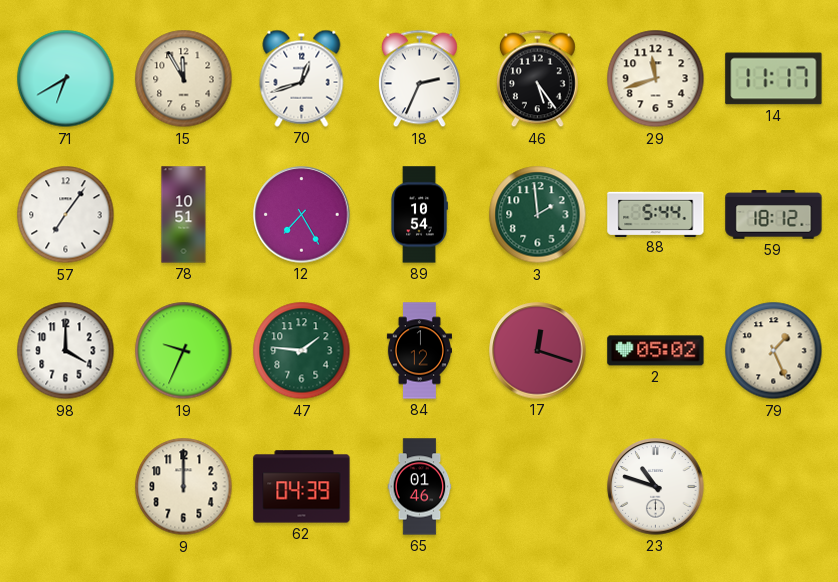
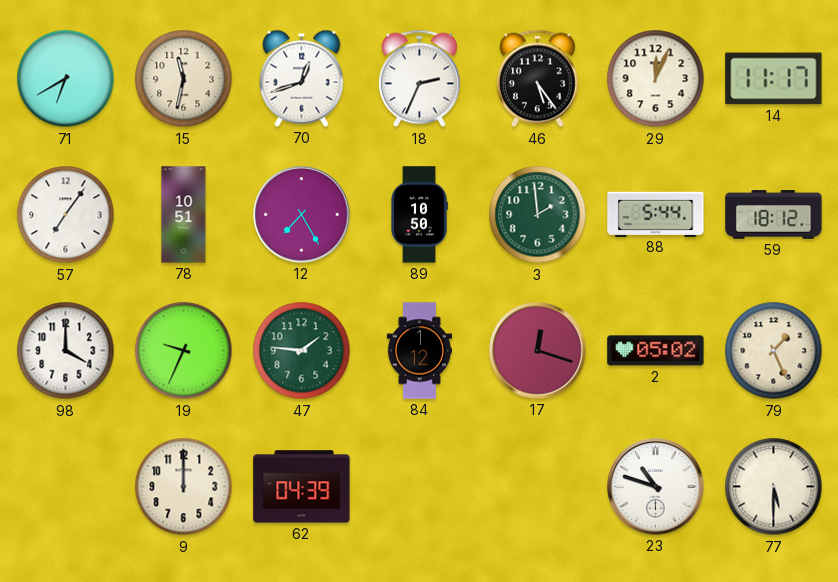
15: 11:55 -> 11:32
29: 11:42 -> 12:04
89: 10:54 -> 10:50
65: 01:46 -> none
77: none -> 5:30
